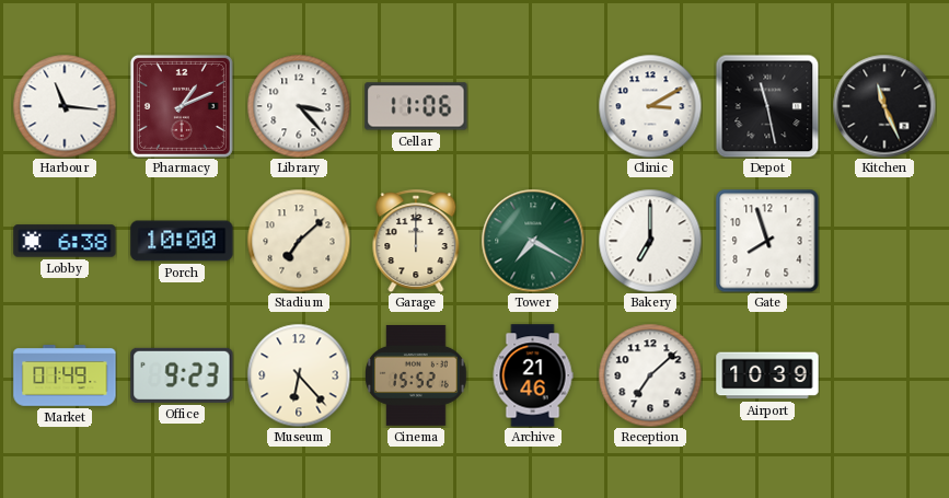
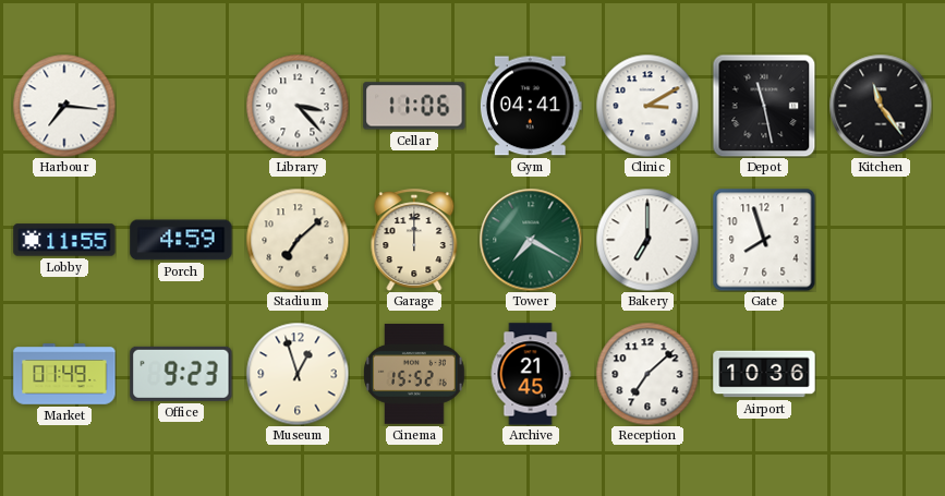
Harbour: 11:16 -> 7:16
Pharmacy: 1:11 -> none
Gym: none -> 04:41
Kitchen: 11:26 -> 11:24
Lobby: 6:38 -> 11:55
Porch: 10:00 -> 4:59
Museum: 6:23 -> 12:57
Archive: 21:46 -> 21:45
Airport: 10:39 -> 10:36
